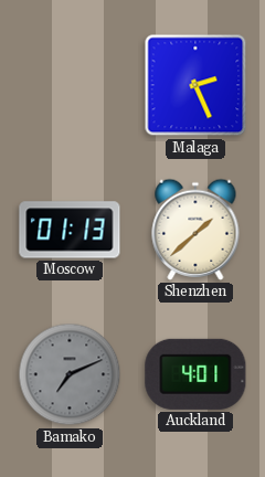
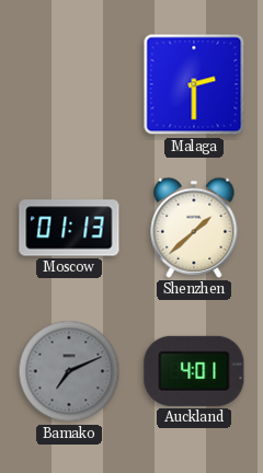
Malaga: 2:26 -> 2:30
